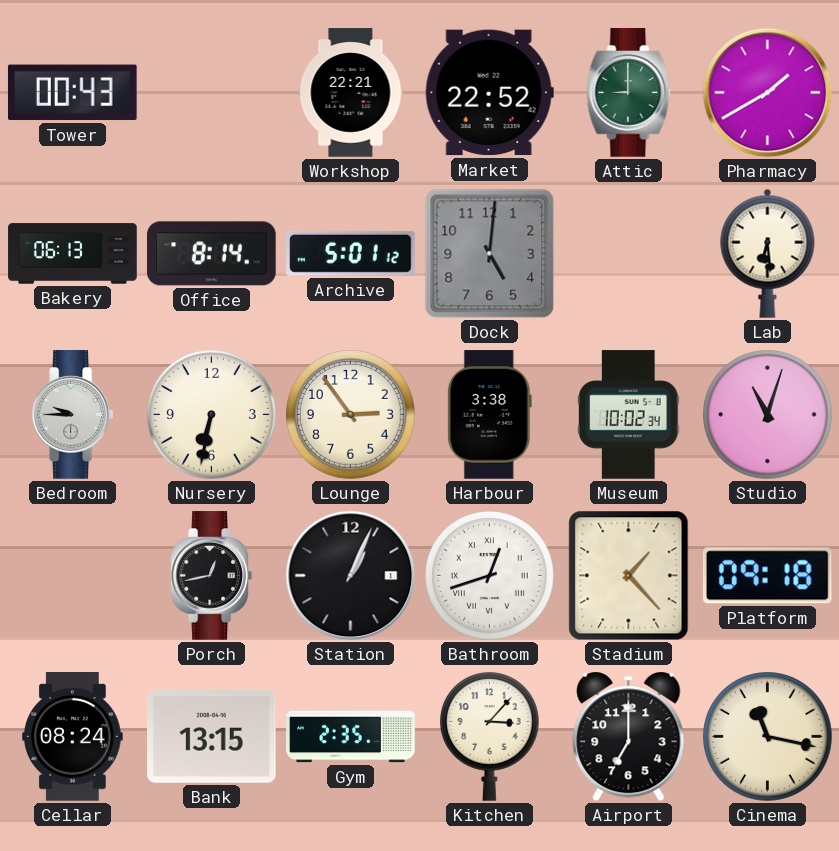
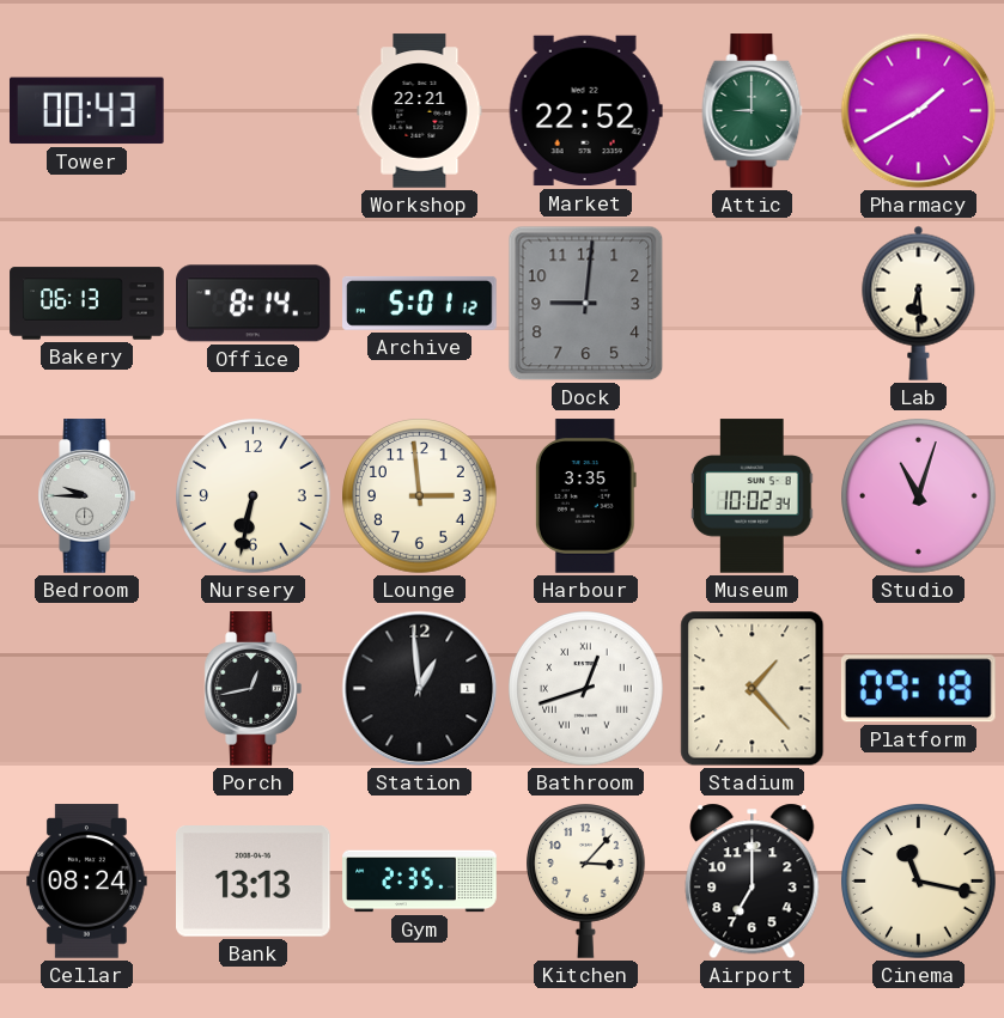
Dock: 5:01 -> 9:01
Lounge: 2:54 -> 2:59
Harbour: 3:38 -> 3:35
Station: 1:04 -> 12:59
Bank: 13:15 -> 13:13
